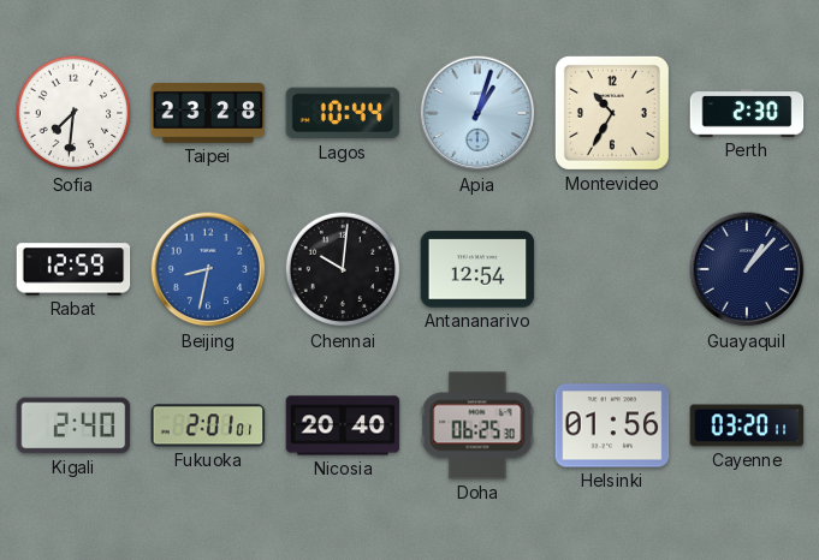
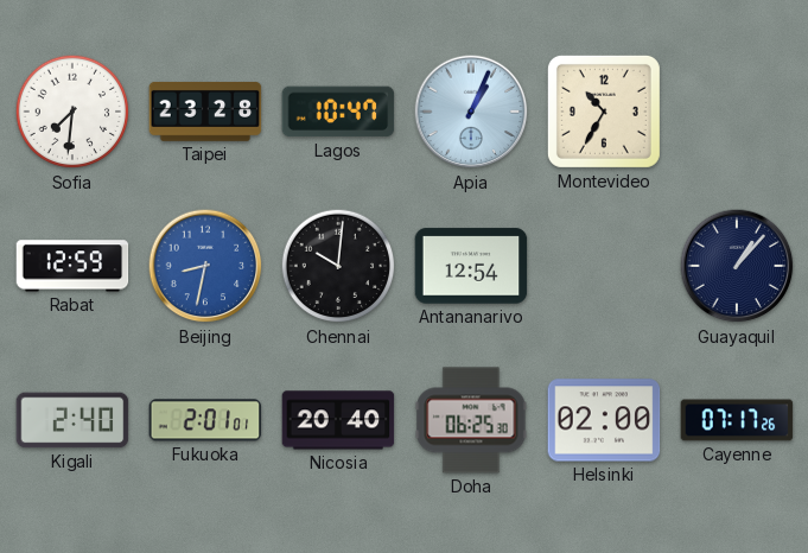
Lagos: 10:44 -> 10:47
Apia: 1:03 -> 1:04
Perth: 2:30 -> none
Helsinki: 01:56 -> 02:00
Cayenne: 03:20 -> 07:17
